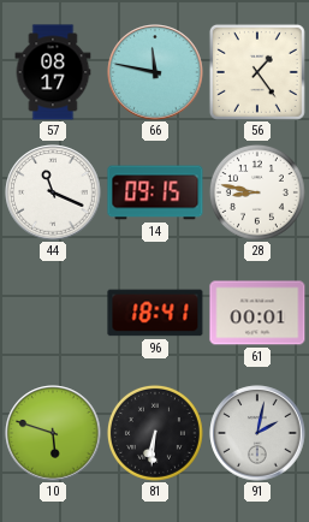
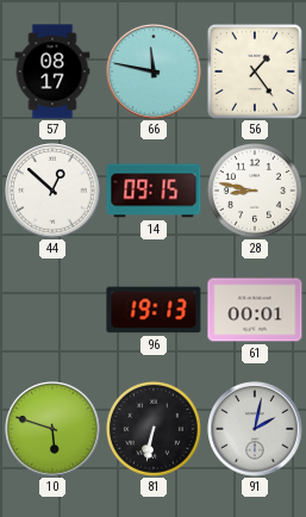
44: 11:19 -> 12:52
96: 18:41 -> 19:13
81: 6:31 -> 6:32
